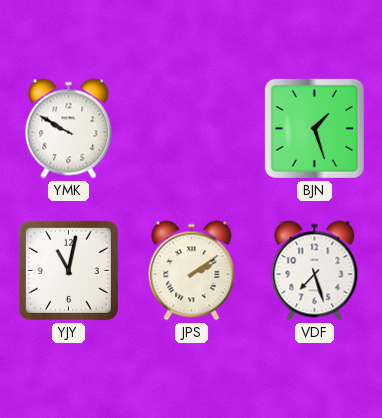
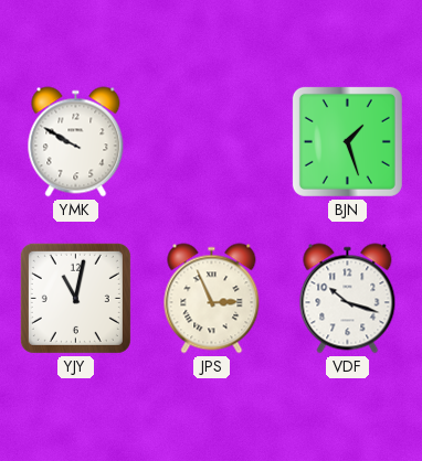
JPS: 2:09 -> 2:56
VDF: 7:27 -> 10:18
